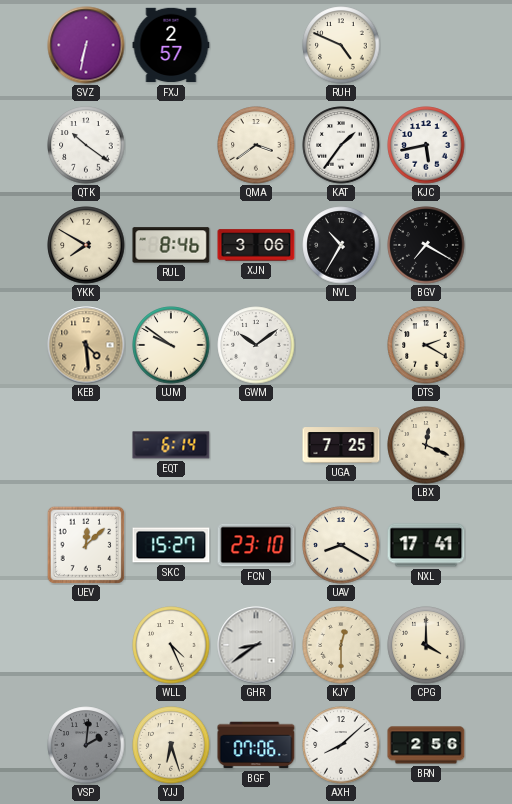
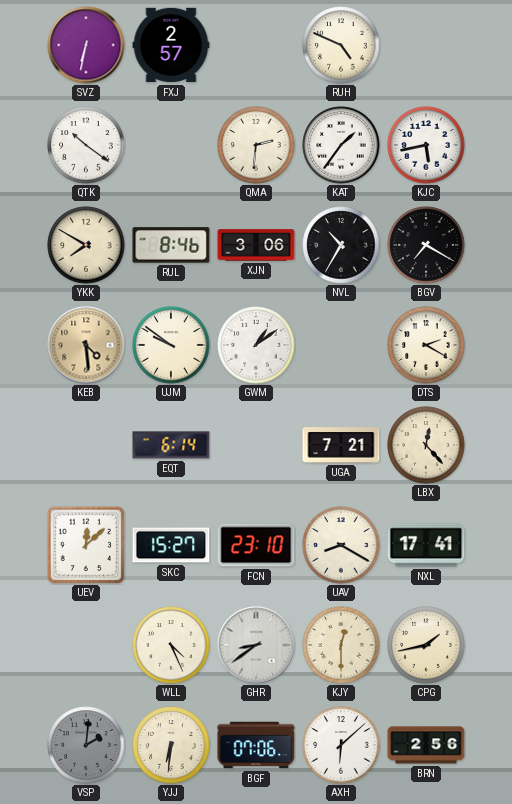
QMA: 3:39 -> 2:31
GWM: 10:09 -> 1:09
UGA: 7:25 -> 7:21
LBX: 12:19 -> 12:23
CPG: 4:00 -> 1:43
YJJ: 6:27 -> 6:31
AXH: 8:08 -> 6:08
